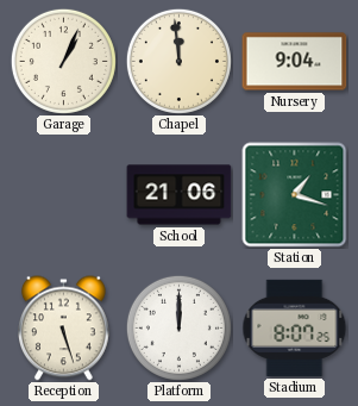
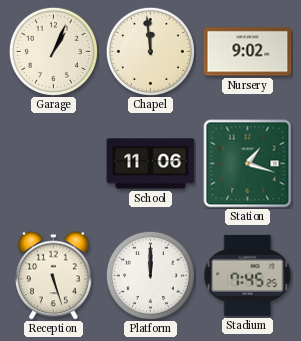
Nursery: 9:04 -> 9:02
School: 21:06 -> 11:06
Stadium: 8:07 -> 7:45
